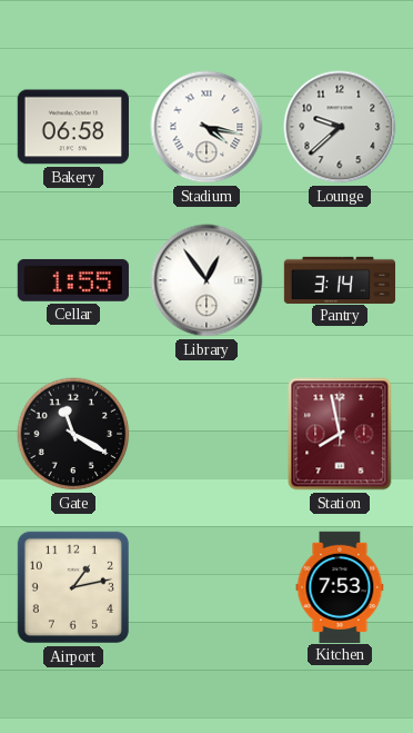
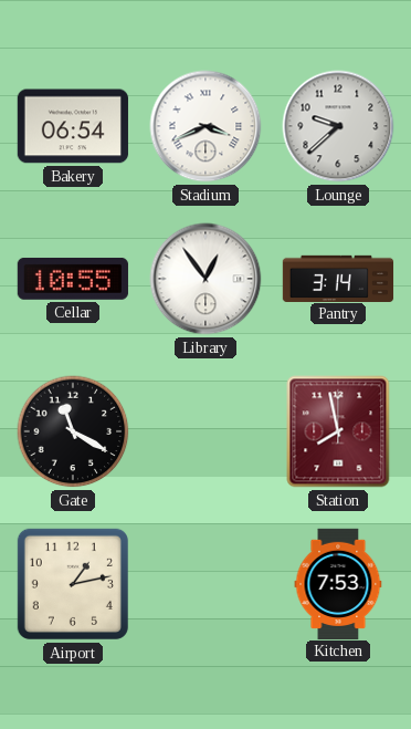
Bakery: 06:58 -> 06:54
Stadium: 4:17 -> 3:41
Cellar: 1:55 -> 10:55
